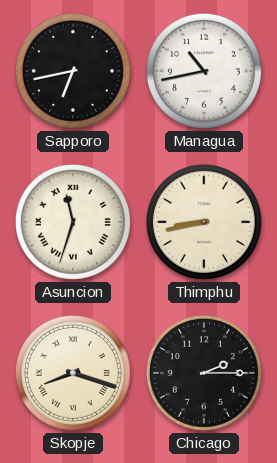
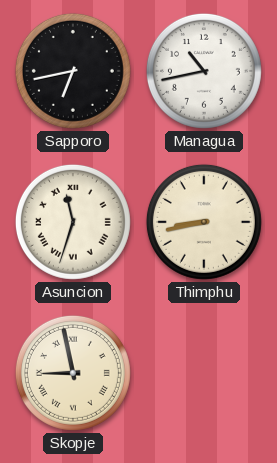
Skopje: 8:18 -> 8:58
Chicago: 2:15 -> none
